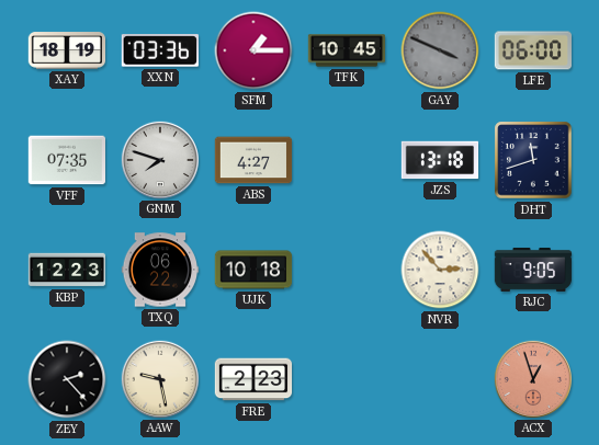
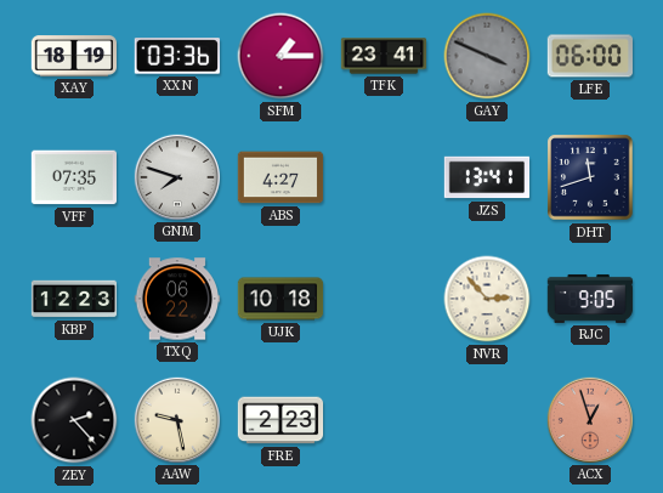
TFK: 10:45 -> 23:41
JZS: 13:18 -> 13:41
